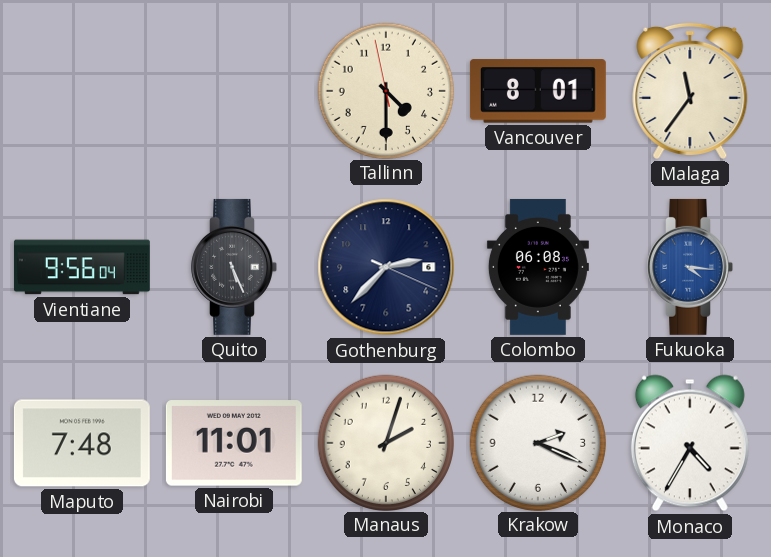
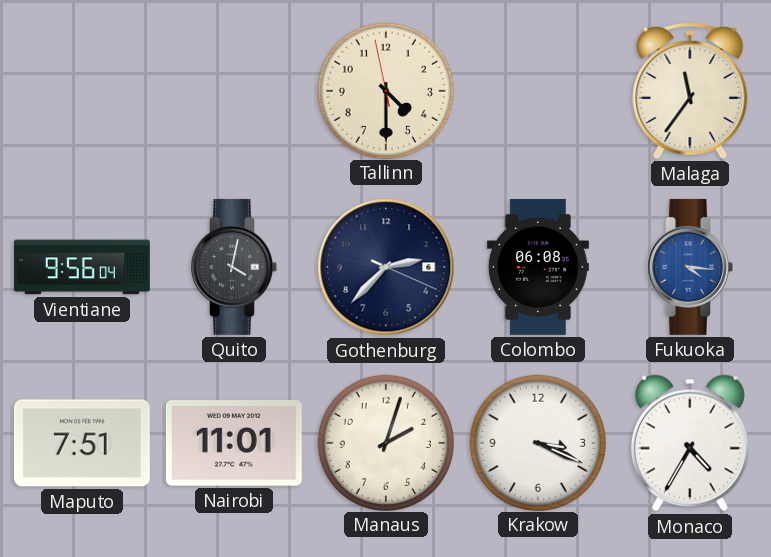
Vancouver: 8:01 -> none
Quito: 5:26 -> 4:02
Maputo: 7:48 -> 7:51
Krakow: 2:19 -> 3:19
